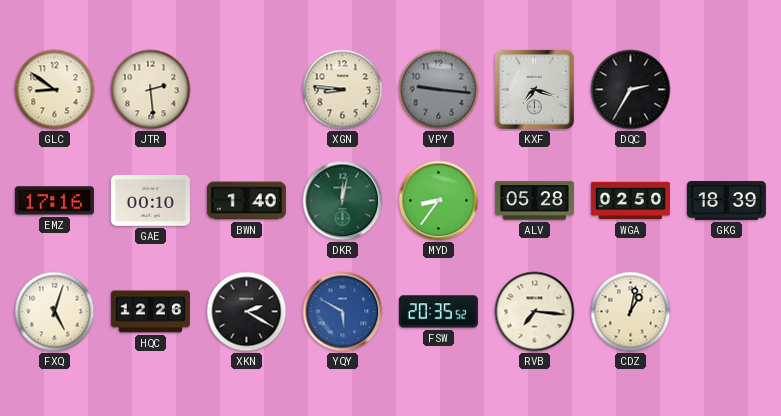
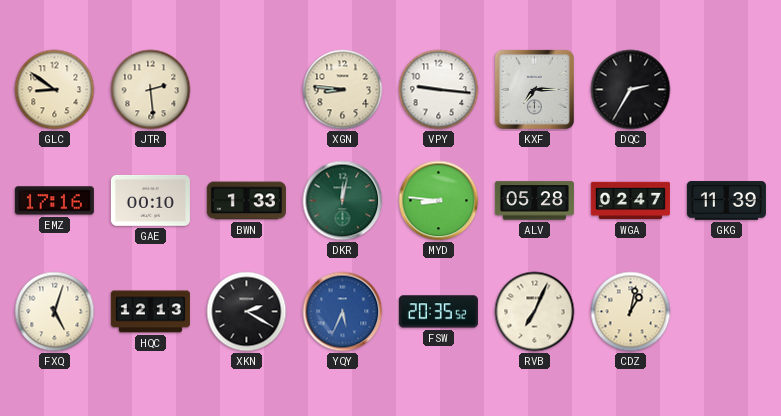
VPY dial: grey -> white
KXF: 7:18 -> 7:15
BWN: 1:40 -> 1:33
MYD: 8:36 -> 8:46
WGA: 02:50 -> 02:47
GKG: 18:39 -> 11:39
HQC: 12:26 -> 12:13
YQY: 5:50 -> 5:34
RVB: 7:16 -> 7:04
